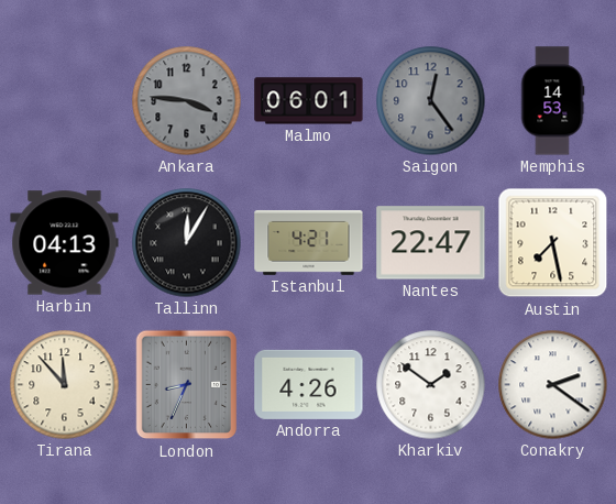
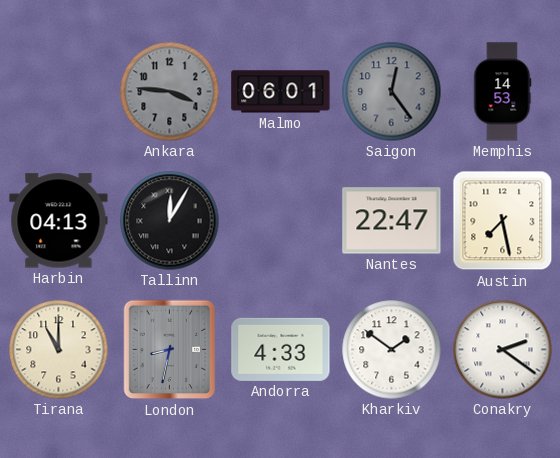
Istanbul: 4:21 -> none
Tirana: 11:53 -> 11:00
London: 8:34 -> 8:32
Andorra: 4:26 -> 4:33
